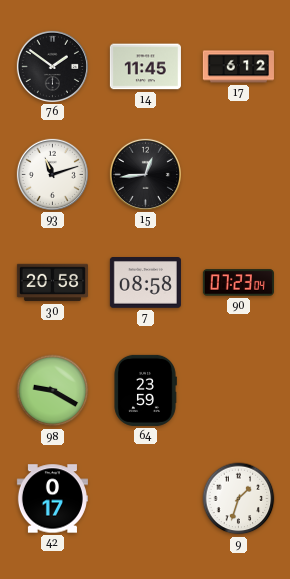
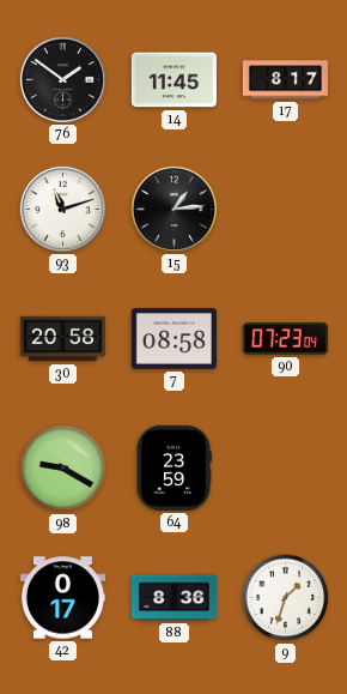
17: 6:12 -> 8:17
15: 12:44 -> 1:14
88: none -> 8:36
